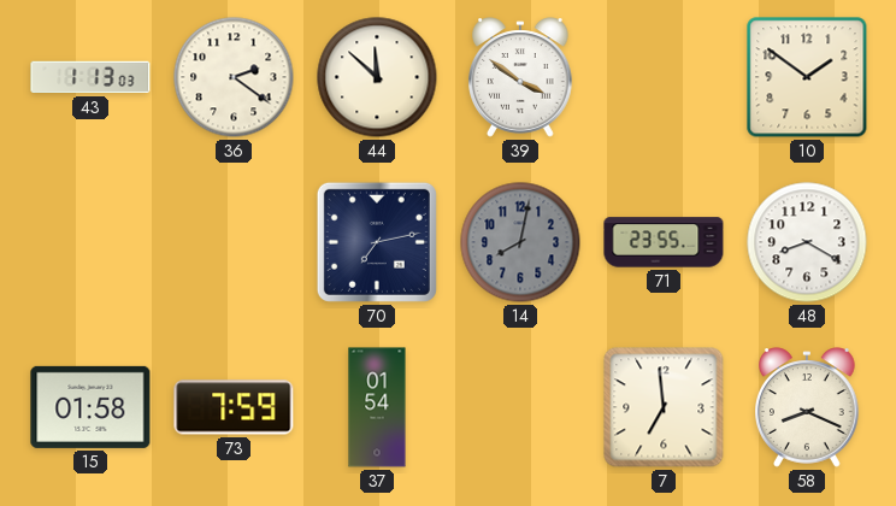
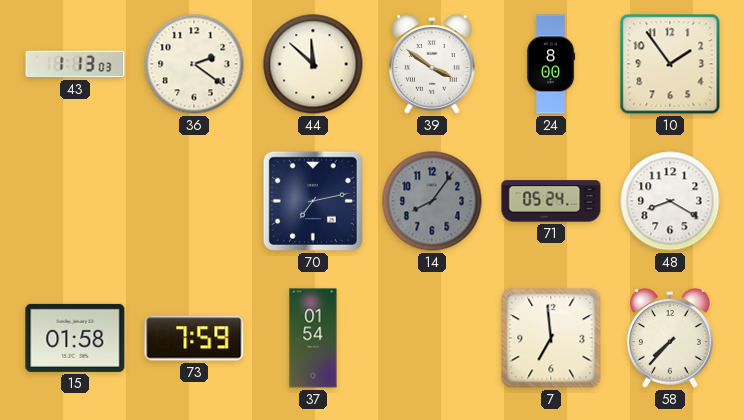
24: none -> 8:00
10: 1:51 -> 1:54
14: 8:02 -> 8:06
71: 23:55 -> 05:24
58: 8:19 -> 7:37
